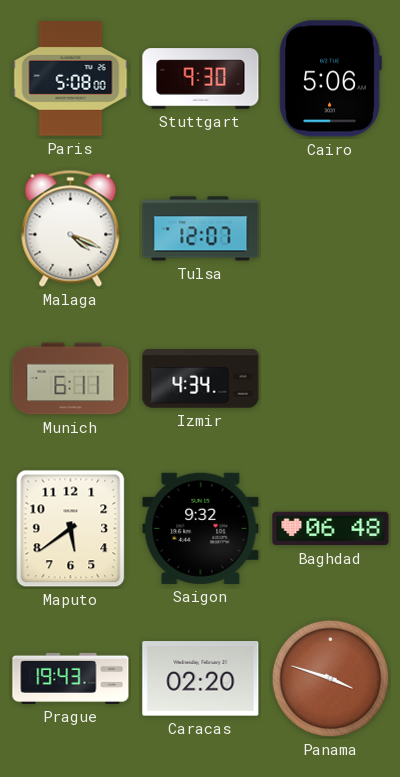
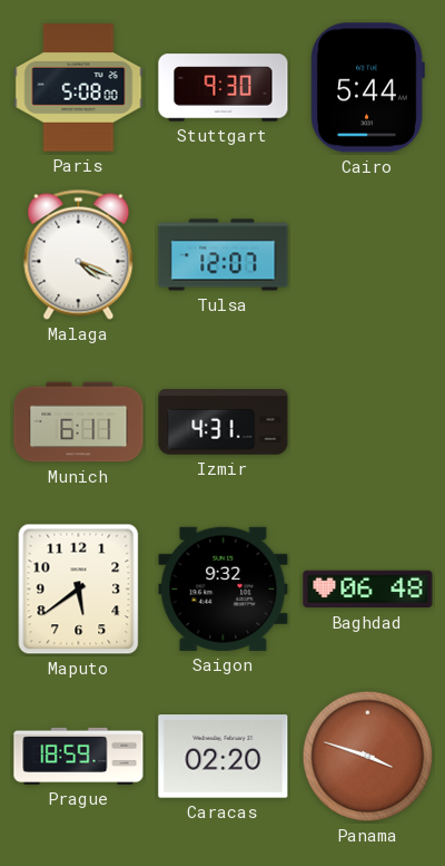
Cairo: 5:06 -> 5:44
Izmir: 4:34 -> 4:31
Prague: 19:43 -> 18:59
